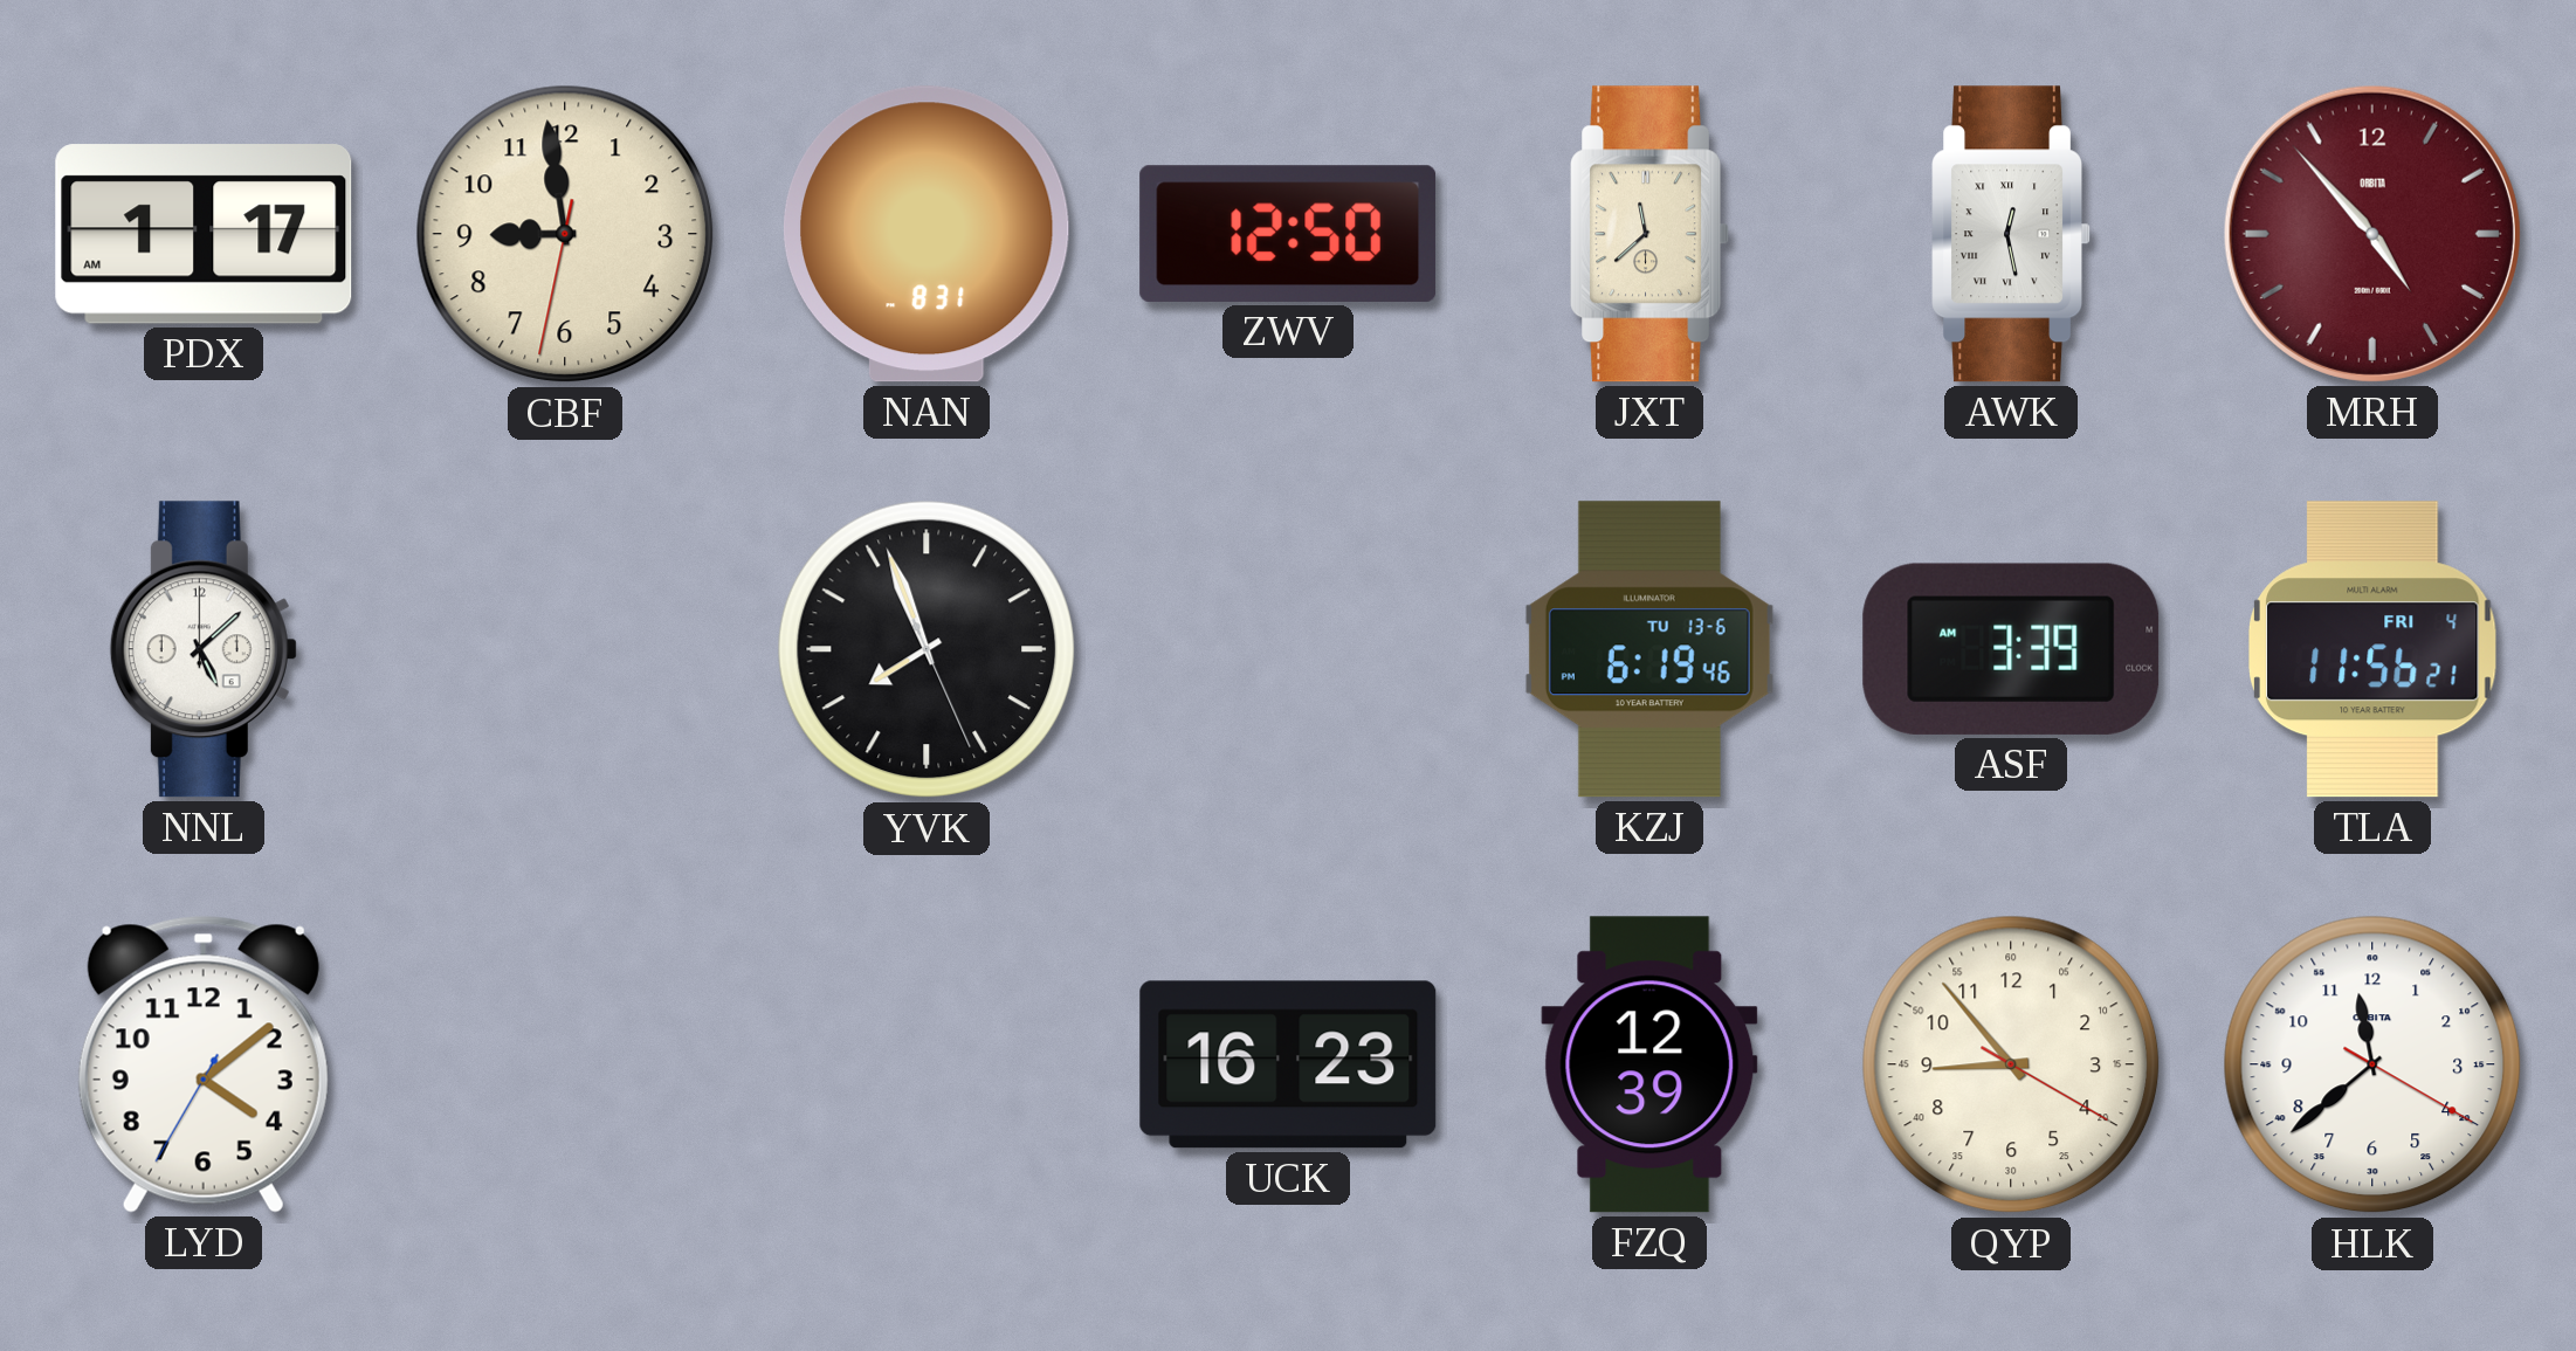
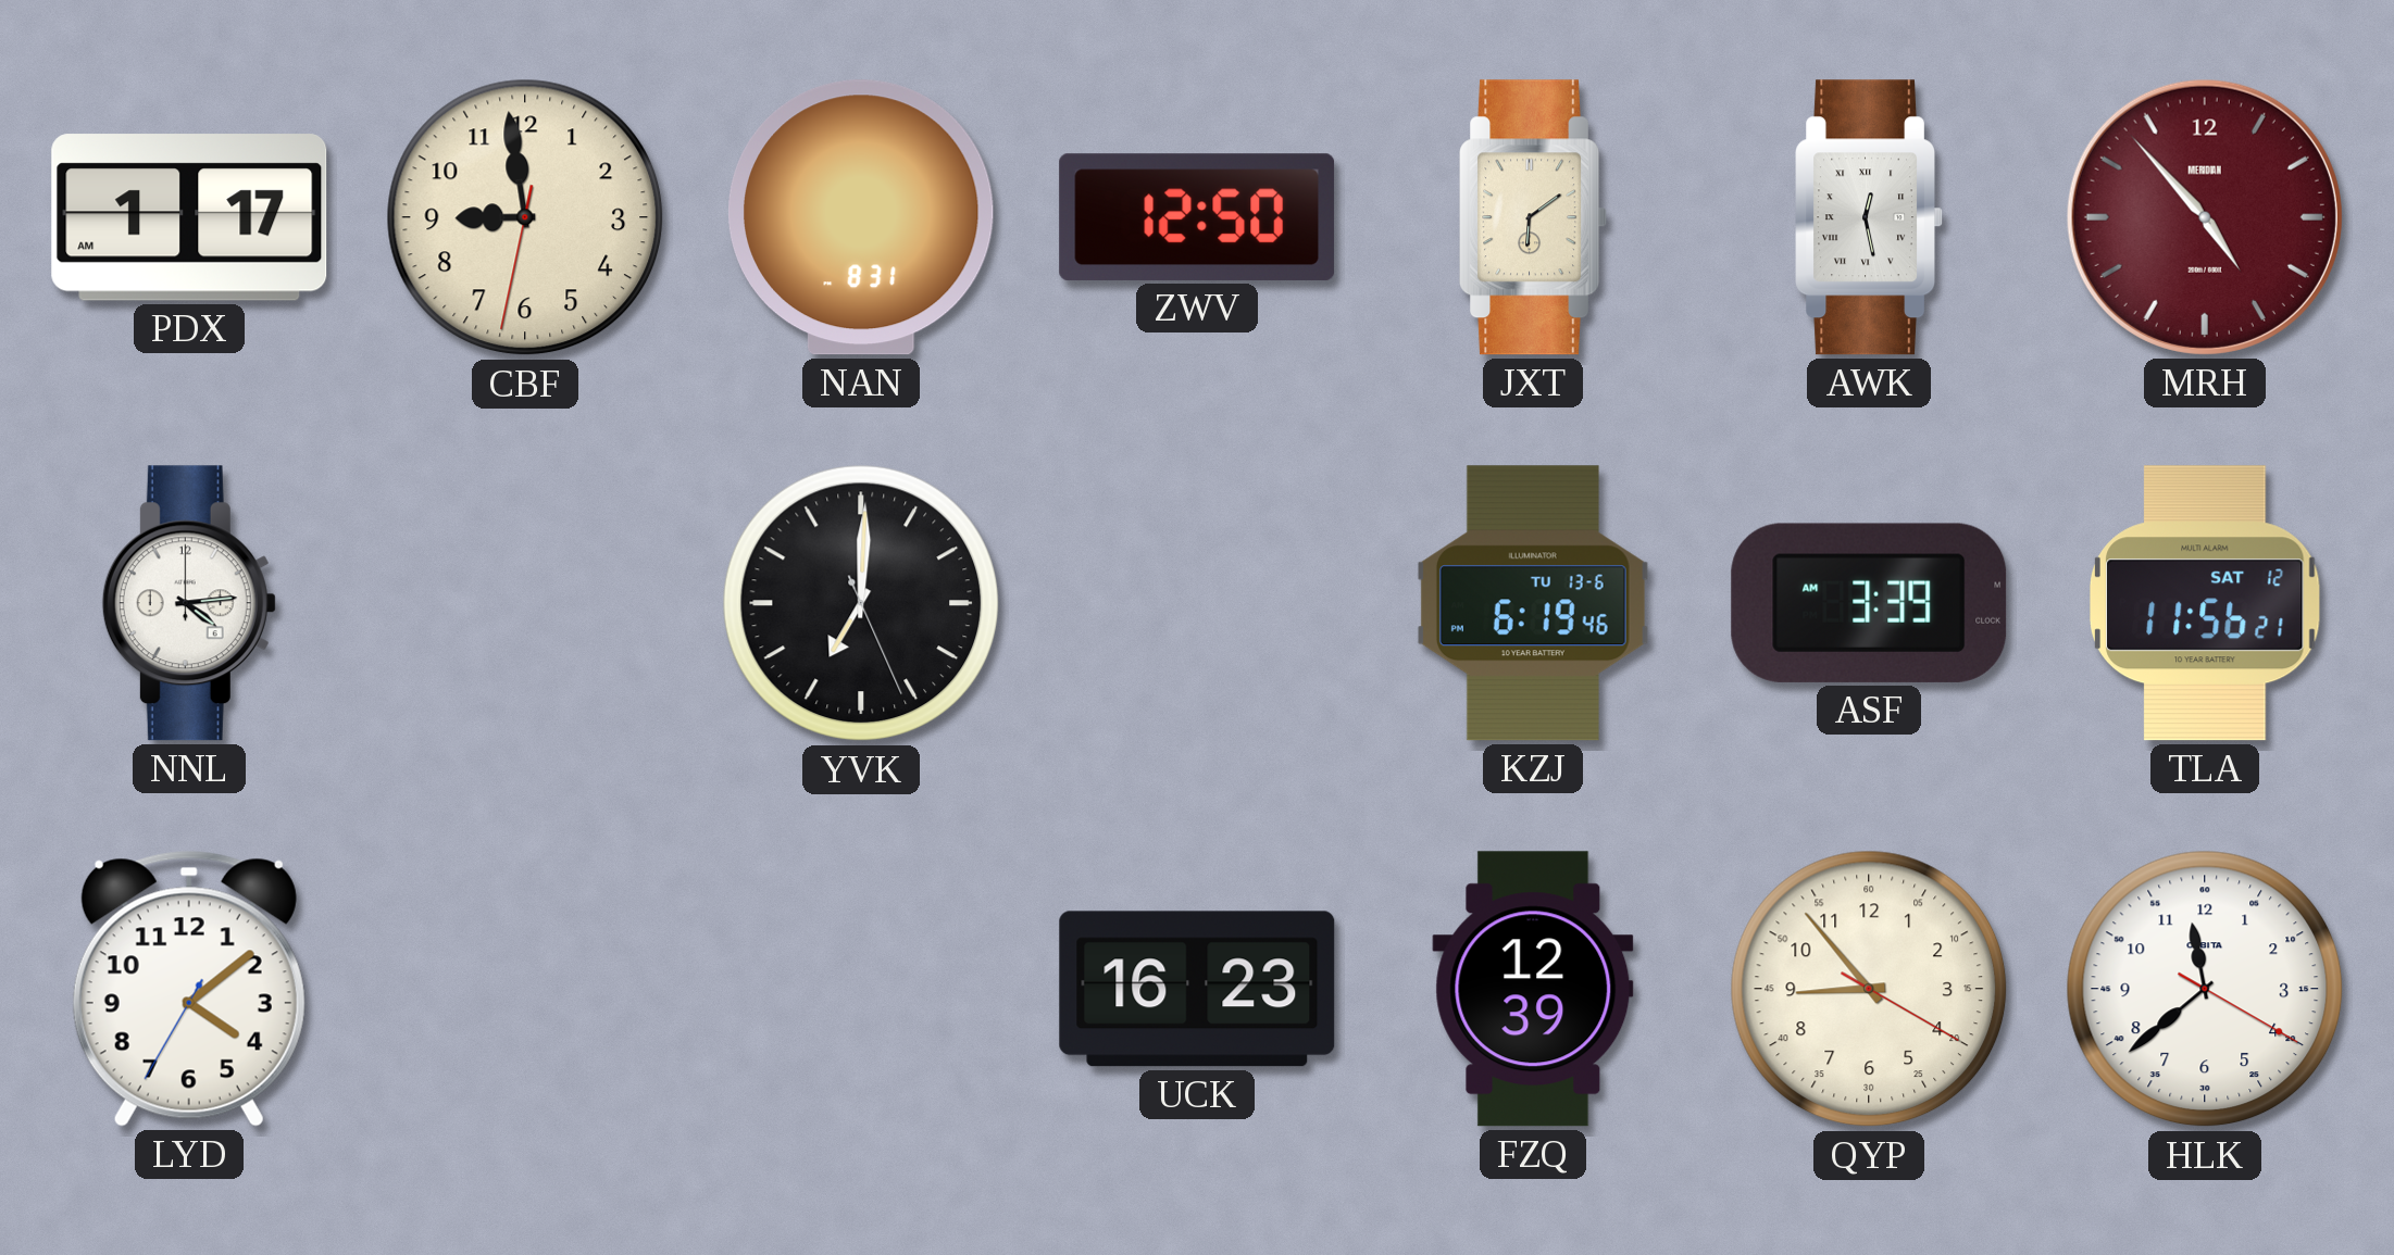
JXT: 11:38 -> 6:09
MRH brand: ORBITA -> MERIDIAN
NNL: 5:08 -> 4:14
YVK: 7:56 -> 7:00
TLA date: FRI 4 -> SAT 12
